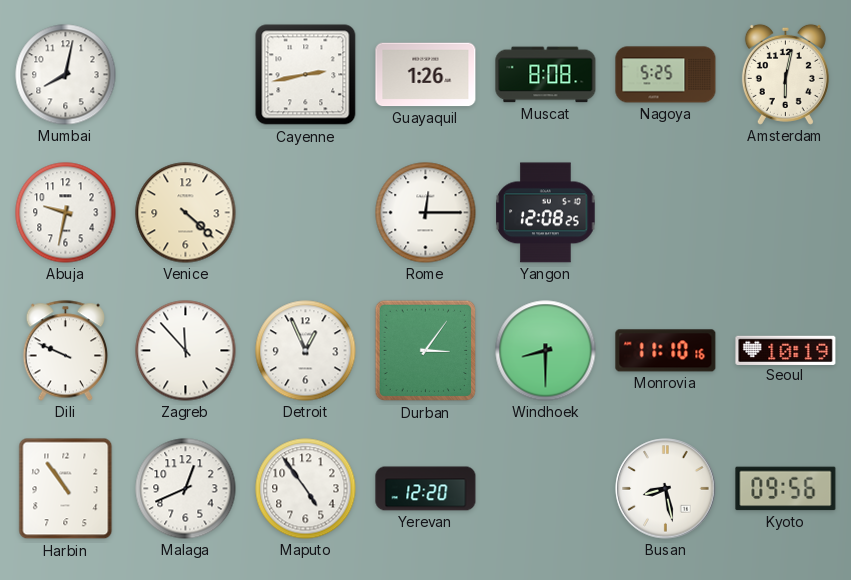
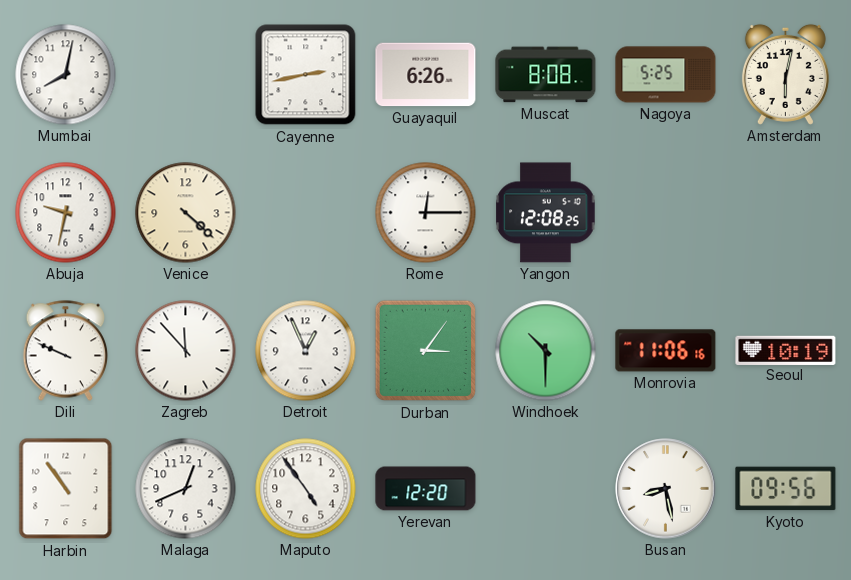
Guayaquil: 1:26 -> 6:26
Windhoek: 8:30 -> 10:30
Monrovia: 11:10 -> 11:06
